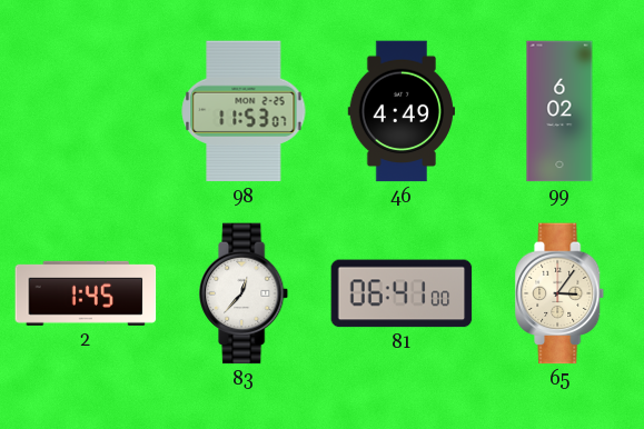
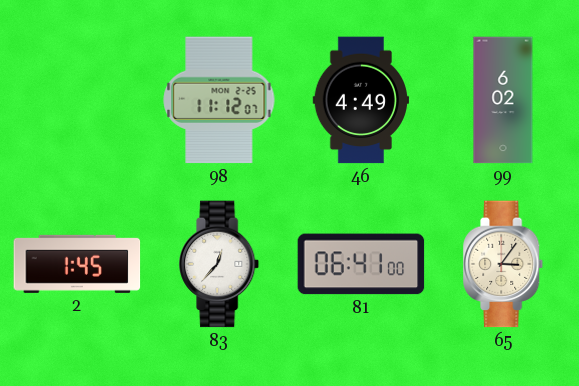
98: 11:53 -> 11:12
